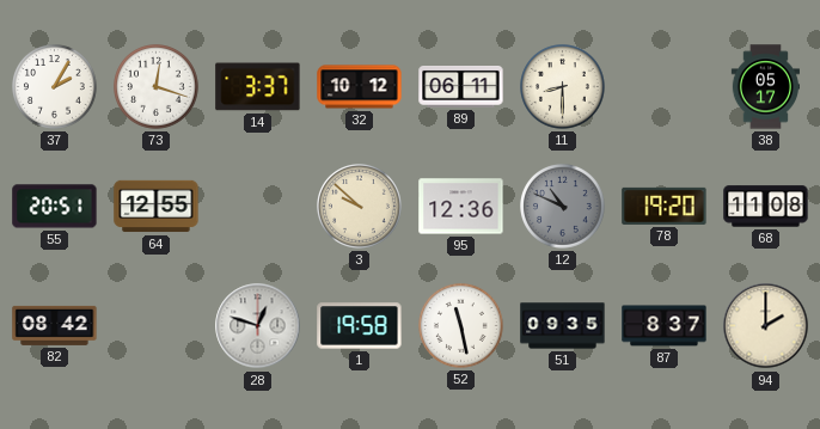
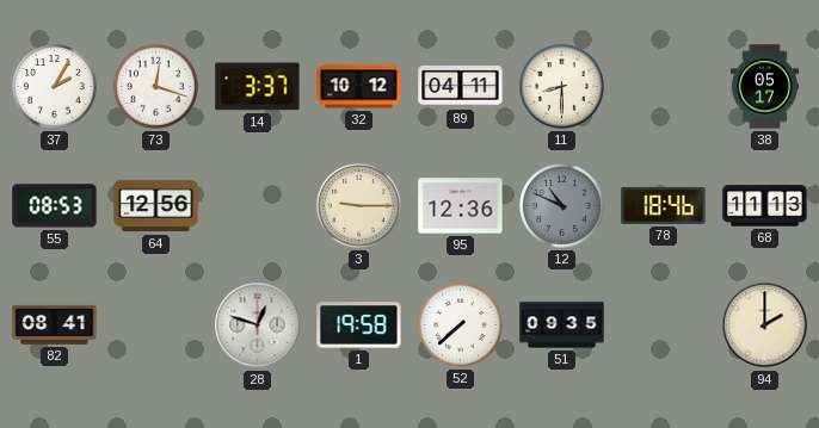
89: 06:11 -> 04:11
55: 20:51 -> 08:53
64: 12:55 -> 12:56
3: 9:52 -> 9:15
78: 19:20 -> 18:46
68: 11:08 -> 11:13
82: 08:42 -> 08:41
52: 11:28 -> 7:38
87: 8:37 -> none
